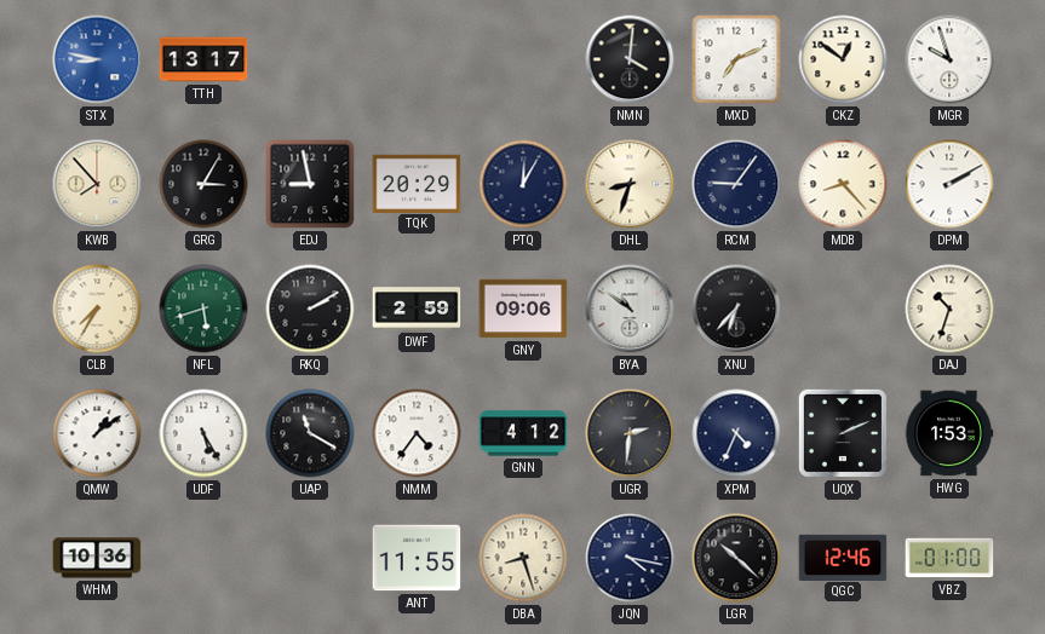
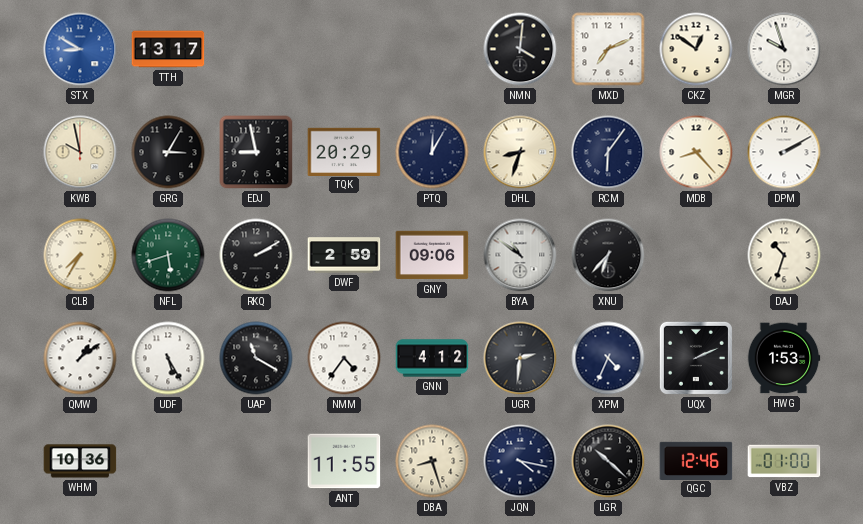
STX: 8:47 -> 8:50
KWB: 7:53 -> 9:58
RCM: 9:06 -> 6:06
